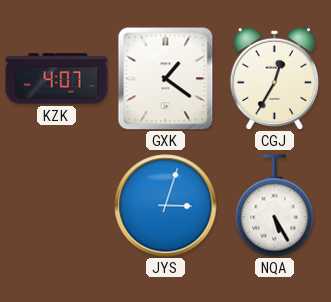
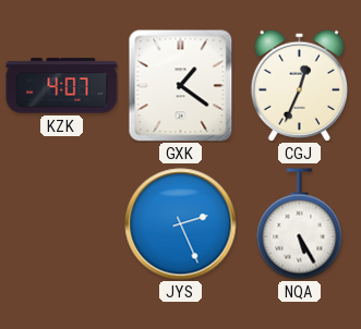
CGJ: 12:35 -> 12:34
JYS: 3:03 -> 2:26
